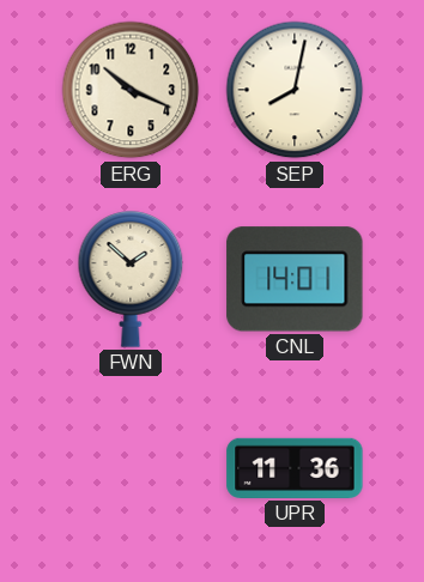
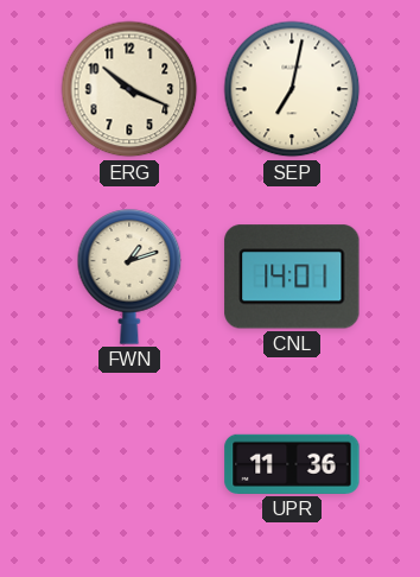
SEP: 8:02 -> 7:02
FWN: 1:52 -> 1:12
